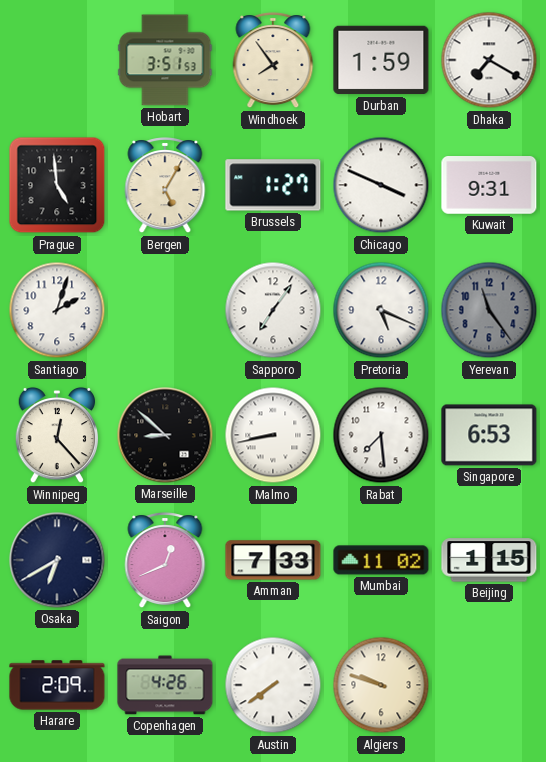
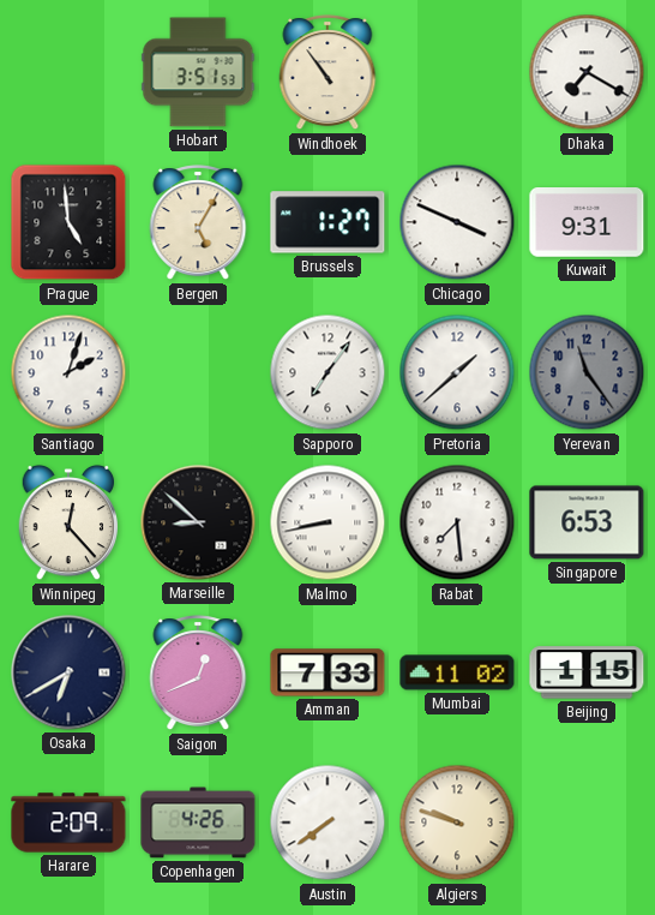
Windhoek: 7:54 -> 10:54
Durban: 1:59 -> none
Pretoria: 5:19 -> 1:38
